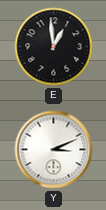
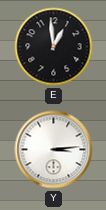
Y: 3:11 -> 3:14
